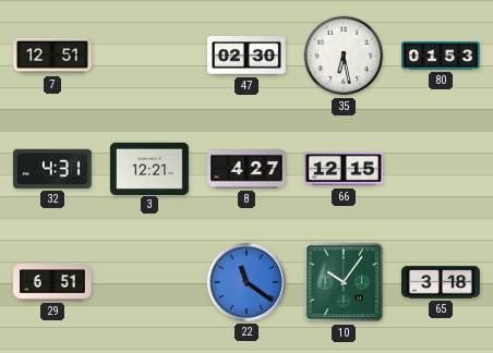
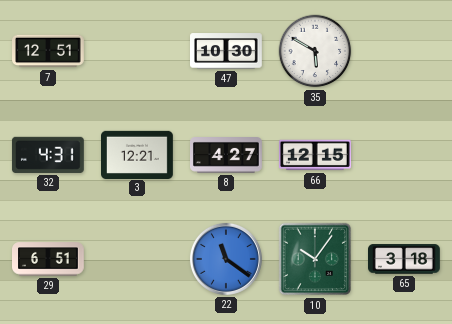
47: 02:30 -> 10:30
35: 6:28 -> 5:50
80: 01:53 -> none
